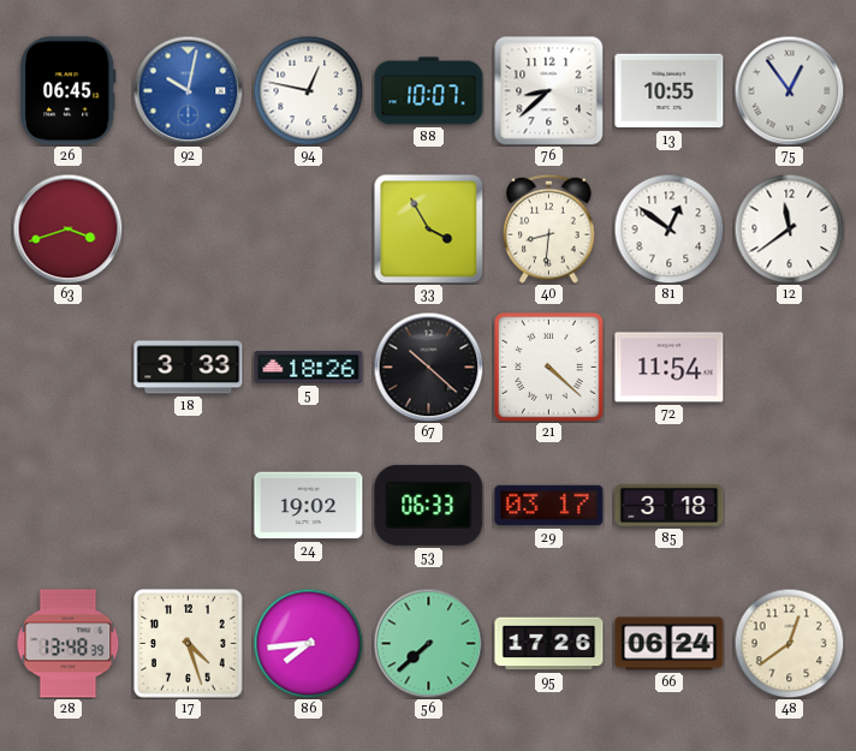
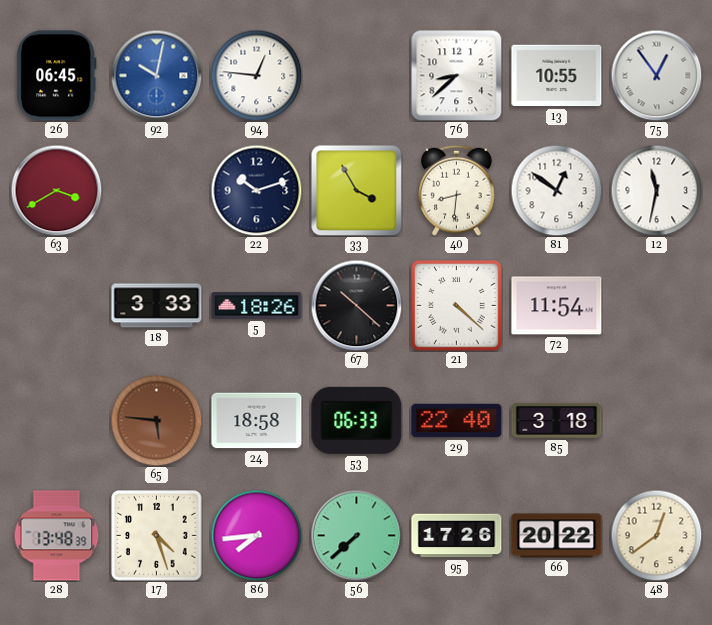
94: 12:47 -> 12:46
88: 10:07 -> none
63: 3:42 -> 3:40
22: none -> 10:12
12: 11:39 -> 11:32
65: none -> 5:46
24: 19:02 -> 18:58
29: 03:17 -> 22:40
66: 06:24 -> 20:22
